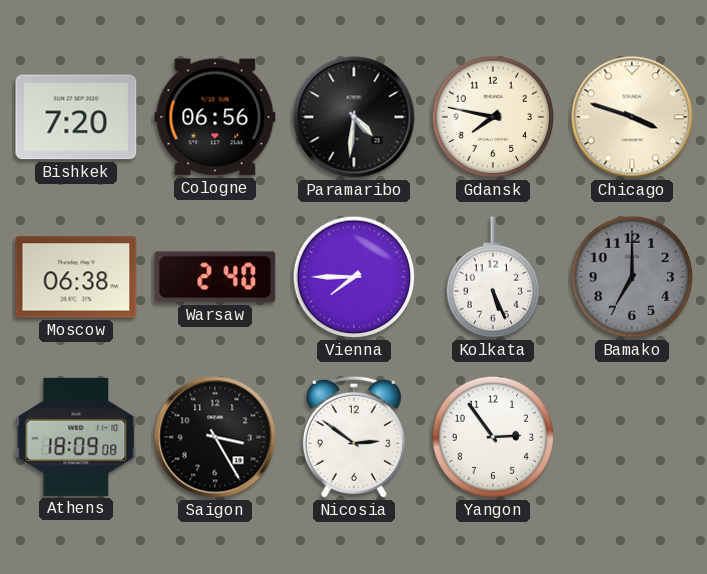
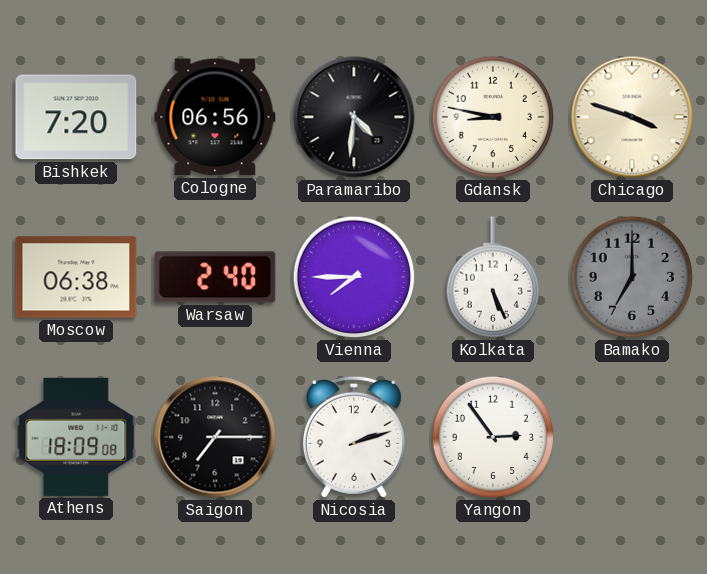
Gdansk: 7:47 -> 8:47
Saigon: 3:25 -> 7:15
Nicosia: 2:51 -> 2:12
